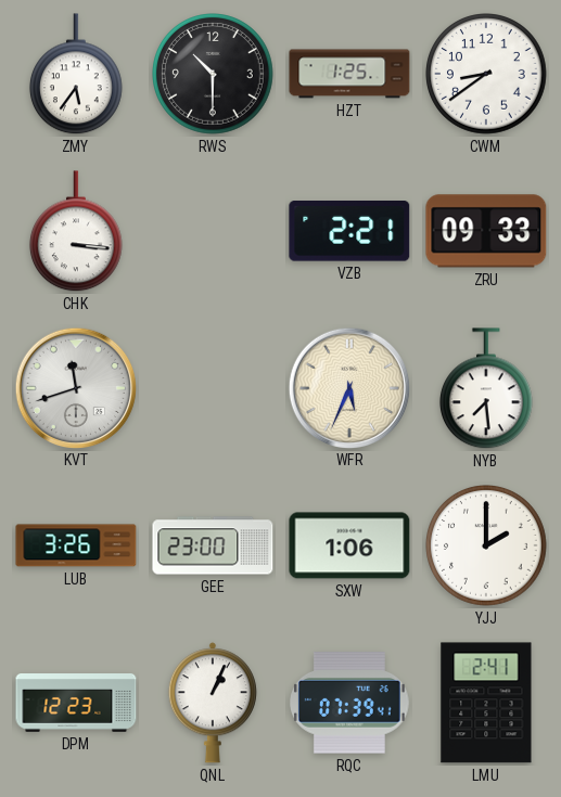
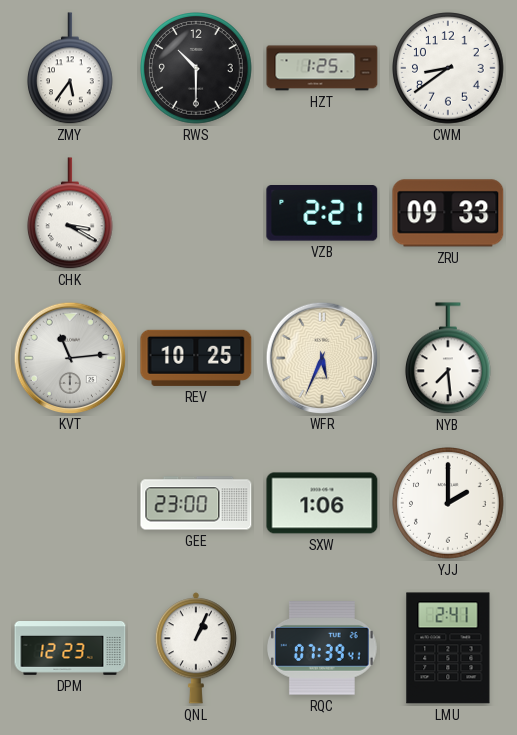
CHK: 3:16 -> 3:20
KVT: 11:42 -> 11:14
REV: none -> 10:25
LUB: 3:26 -> none
